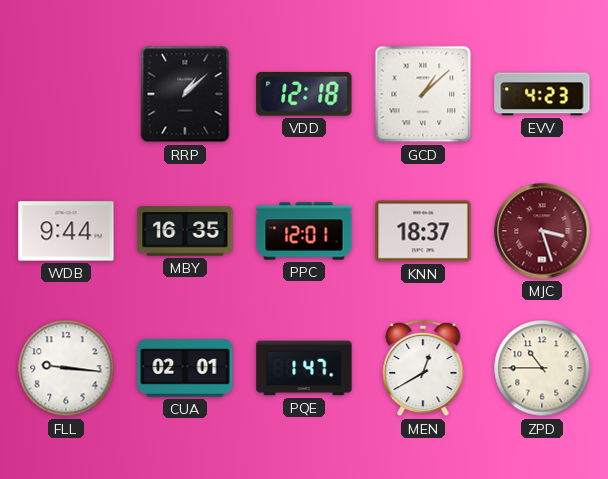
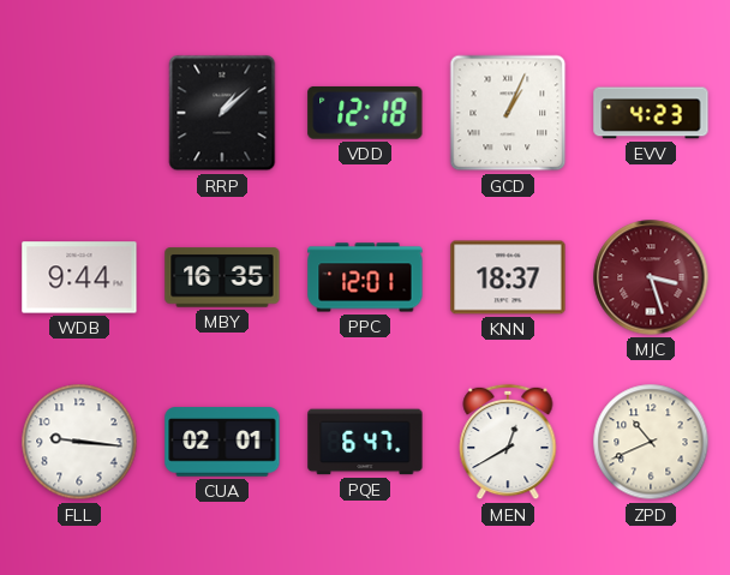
GCD: 1:08 -> 1:04
PQE: 1:47 -> 6:47
ZPD: 10:45 -> 10:41
